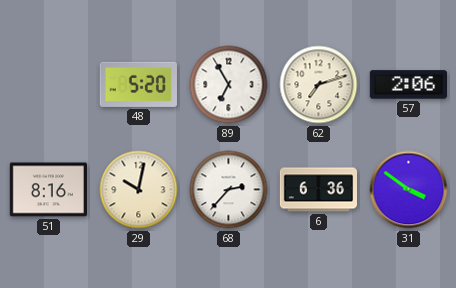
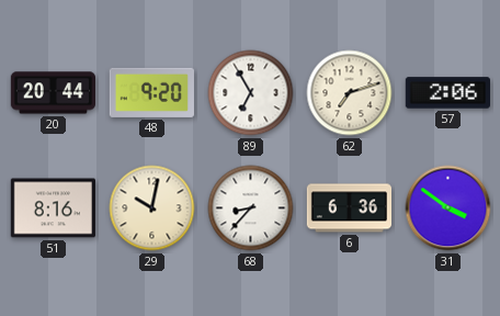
20: none -> 20:44
48: 5:20 -> 9:20
68: 2:37 -> 8:37
